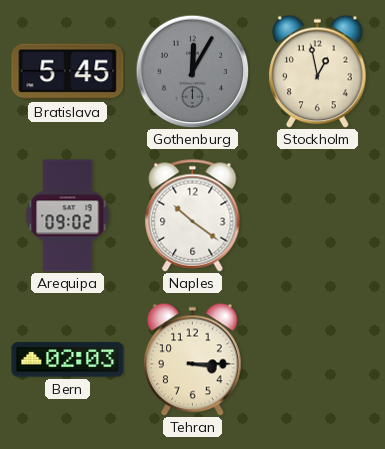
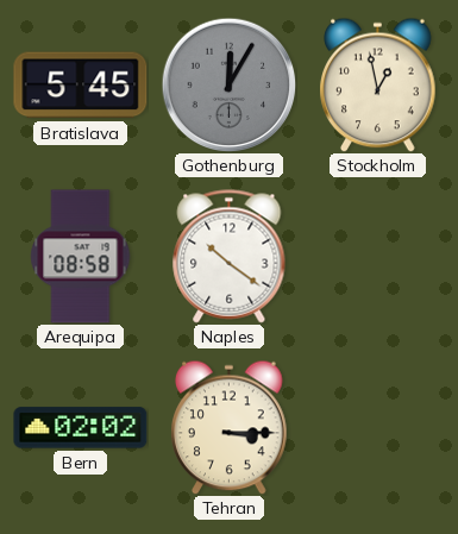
Arequipa: 09:02 -> 08:58
Bern: 02:03 -> 02:02
